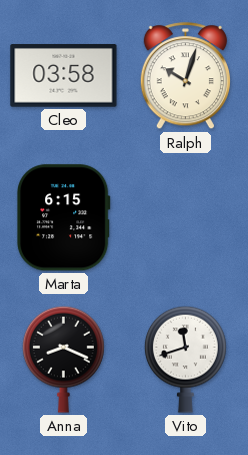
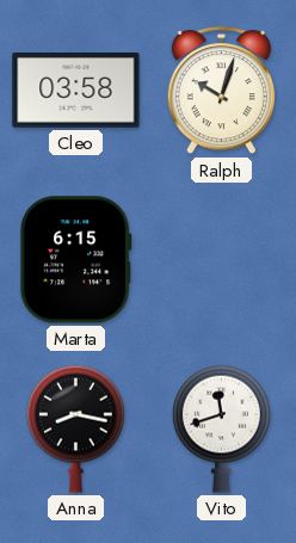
Anna: 8:19 -> 8:17
